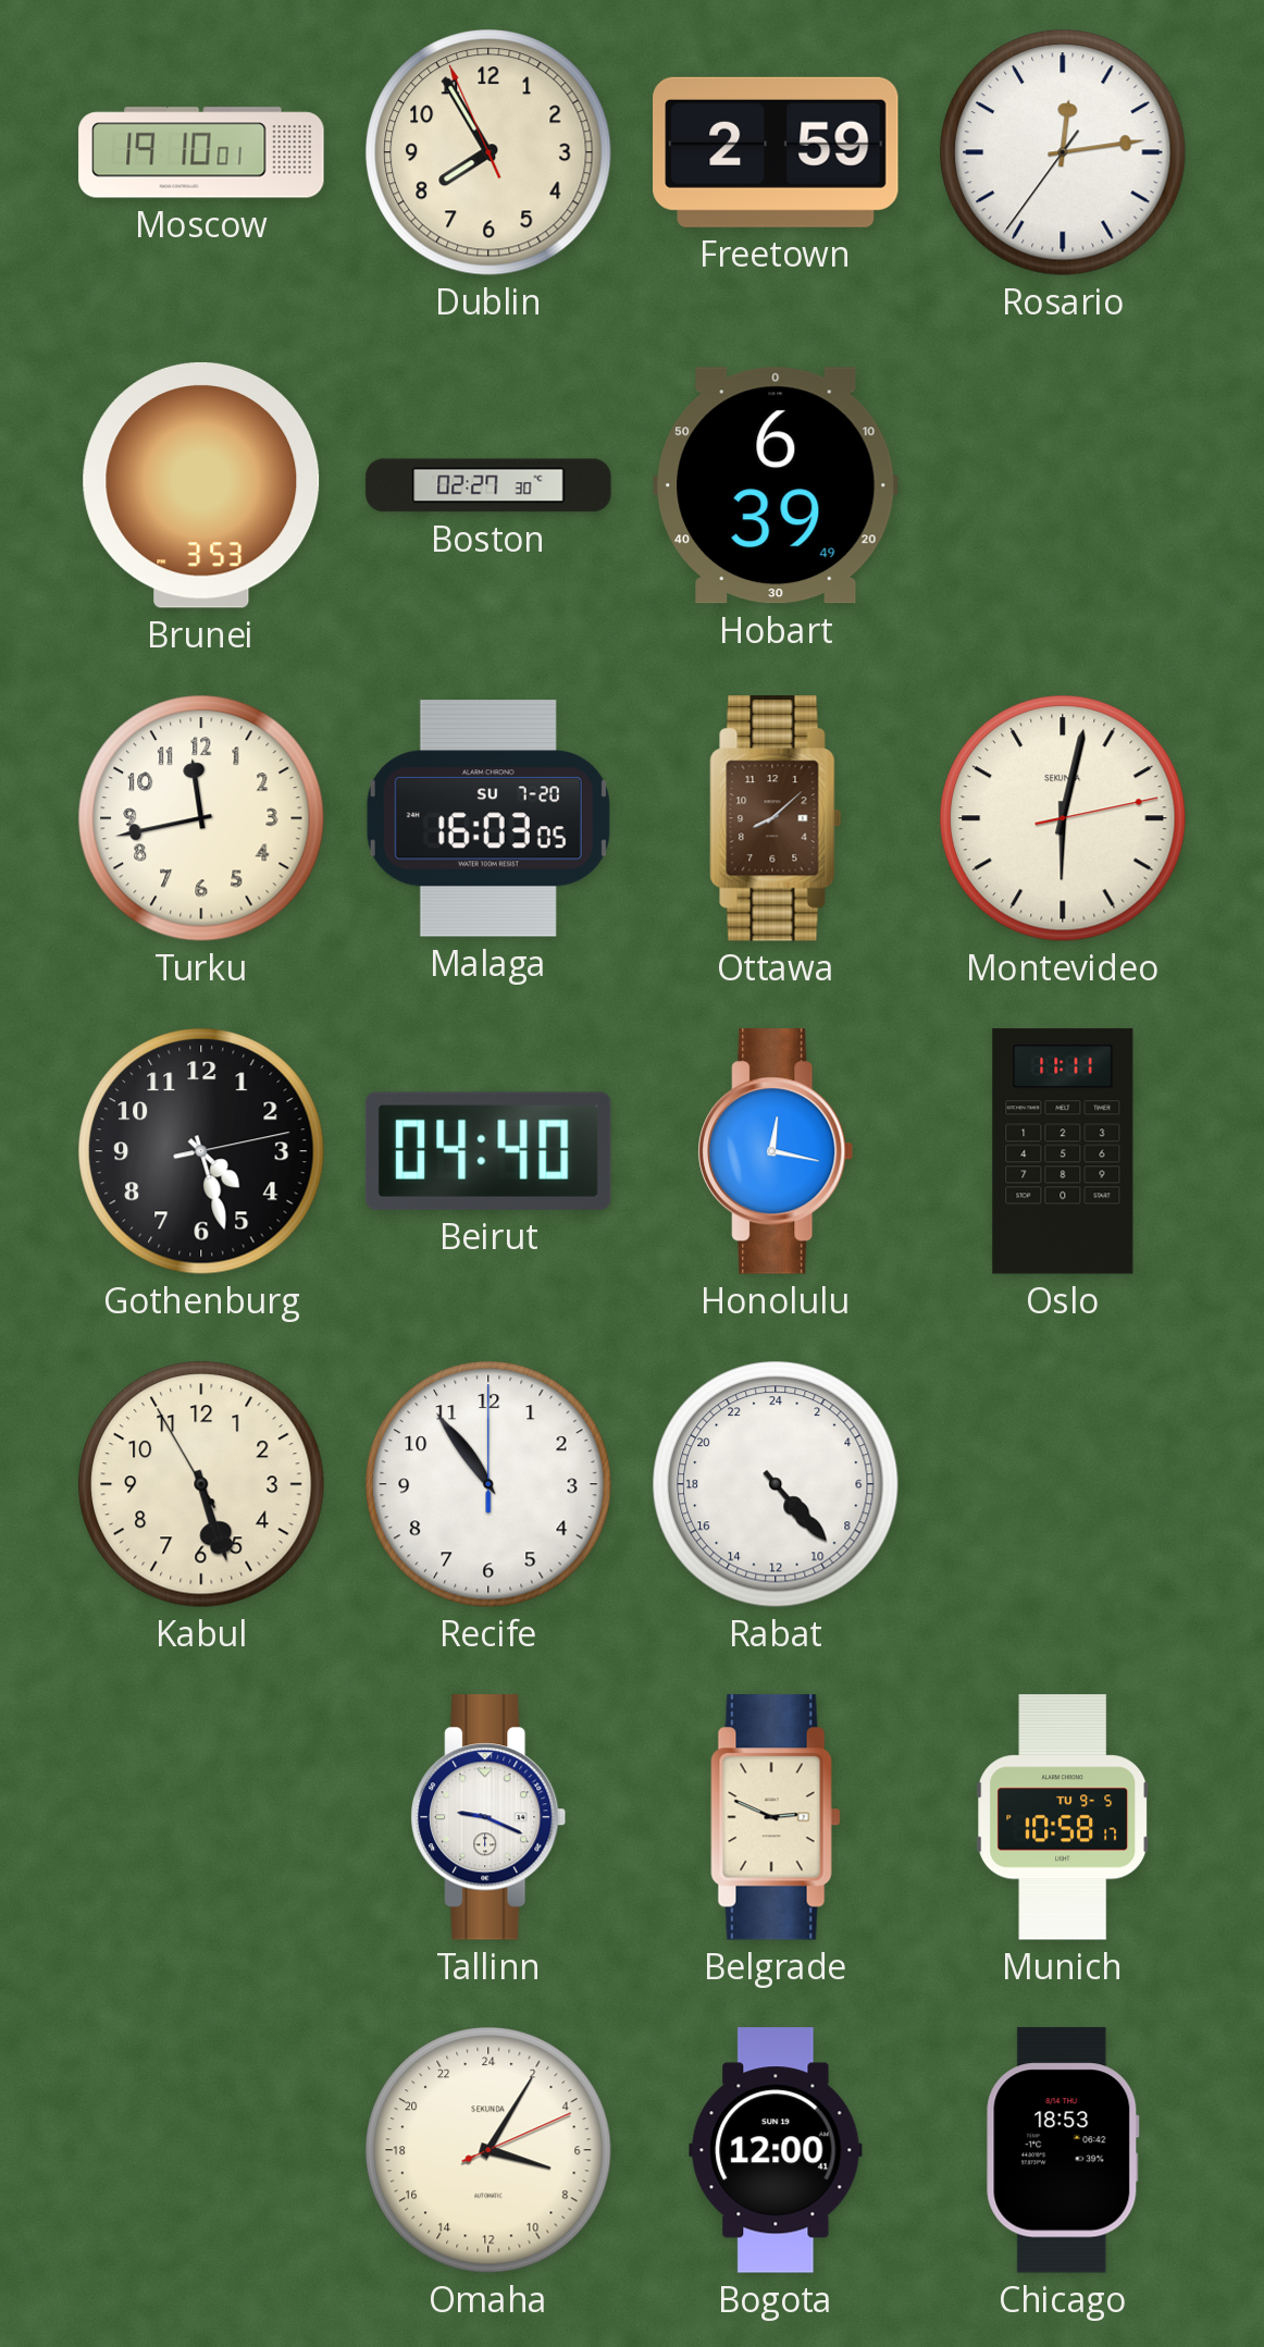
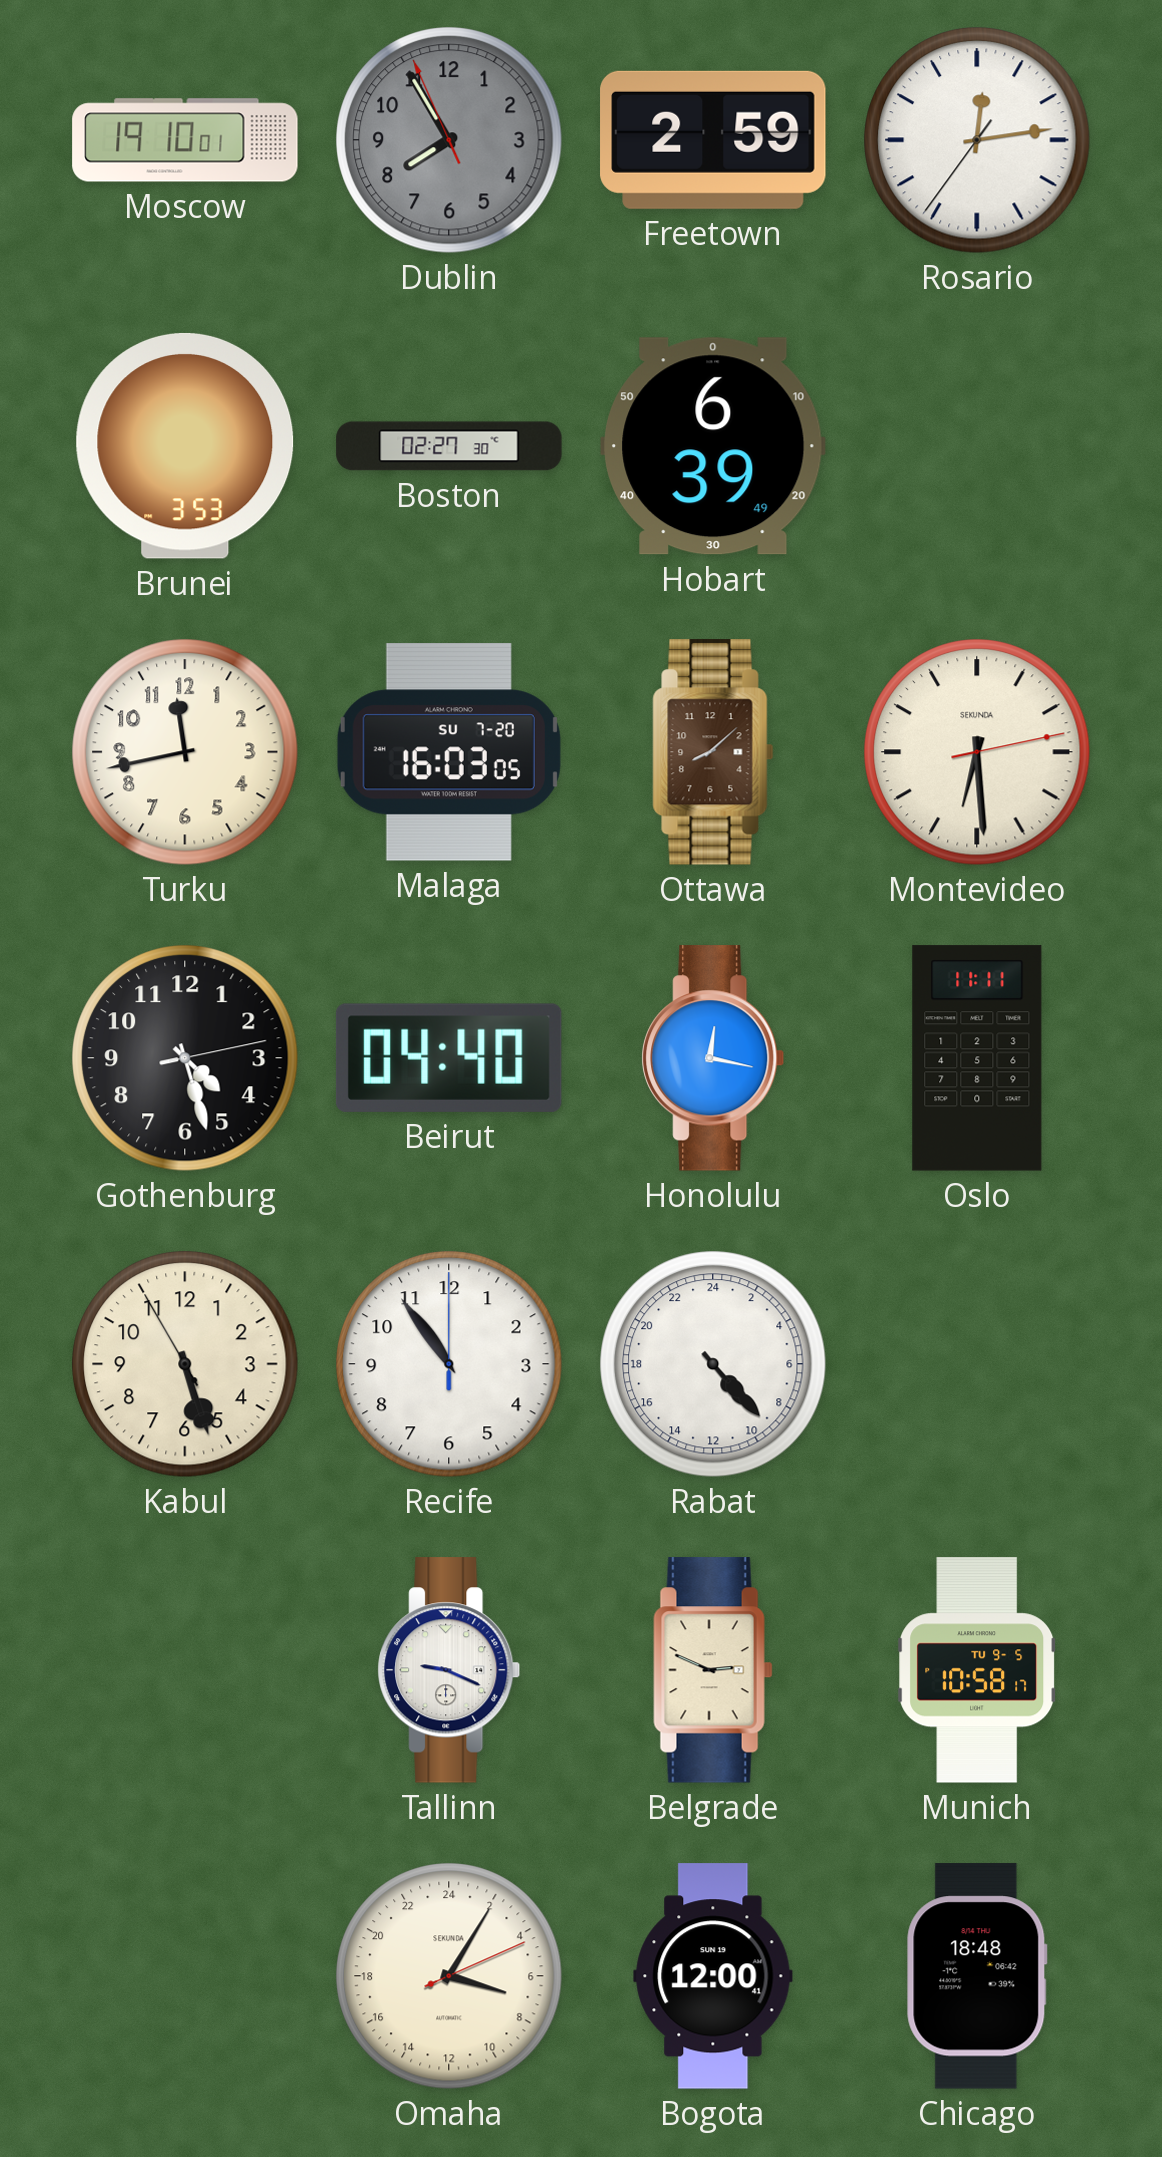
Dublin dial: cream -> grey
Montevideo: 6:02 -> 6:29
Chicago: 18:53 -> 18:48
